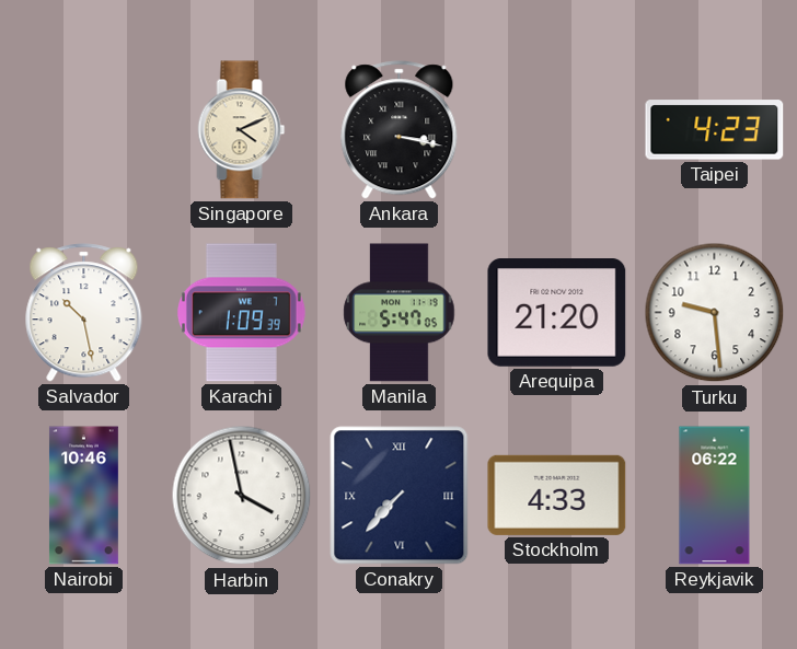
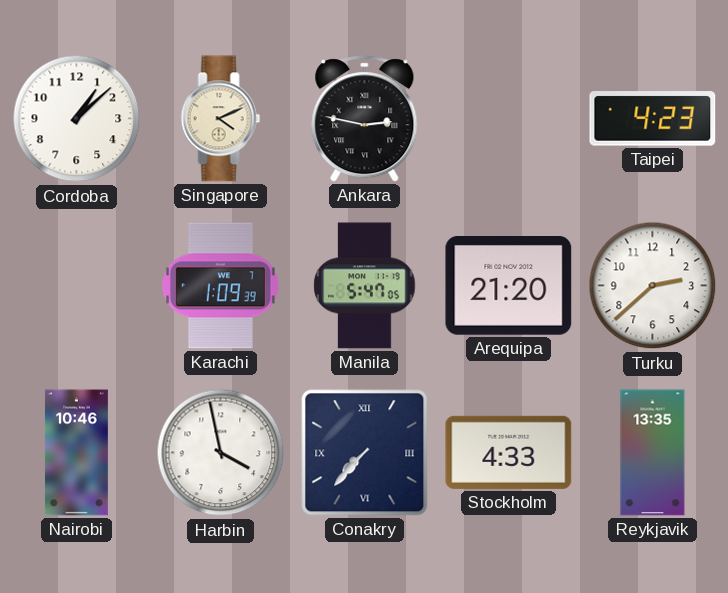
Cordoba: none -> 1:08
Ankara: 3:17 -> 2:47
Salvador: 10:28 -> none
Turku: 9:29 -> 2:38
Reykjavik: 06:22 -> 13:35
